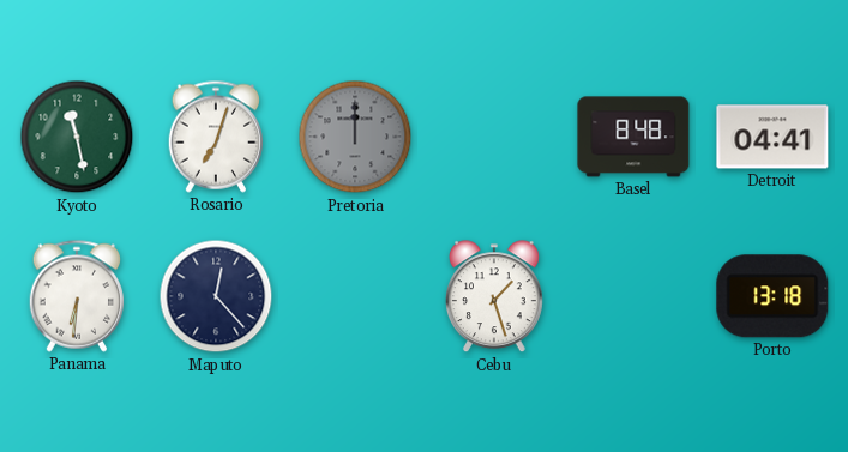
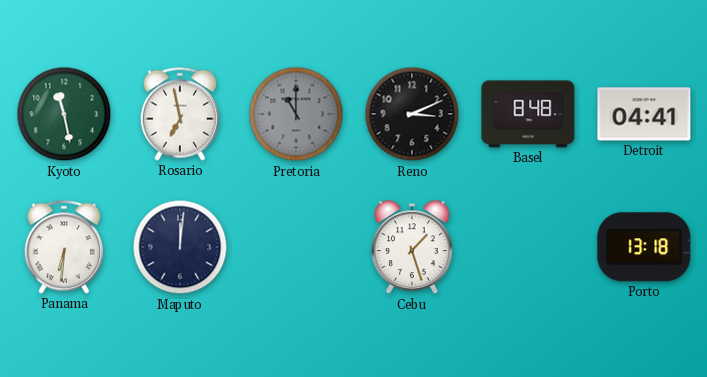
Rosario: 7:03 -> 6:58
Pretoria: 12:00 -> 11:00
Reno: none -> 3:11
Maputo: 12:23 -> 12:01
